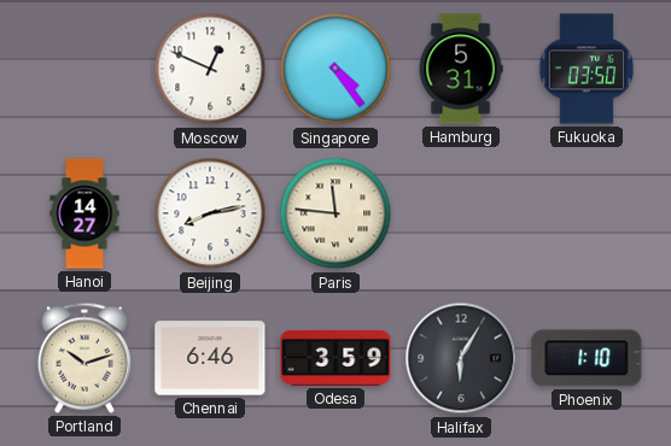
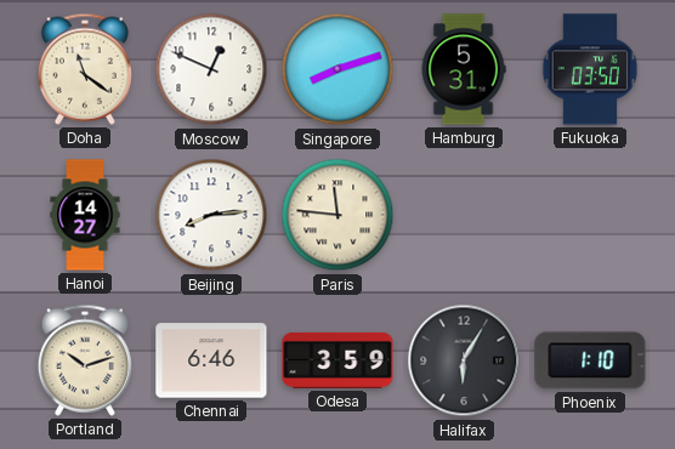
Doha: none -> 11:21
Singapore: 4:24 -> 8:12
Beijing: 8:13 -> 8:14
